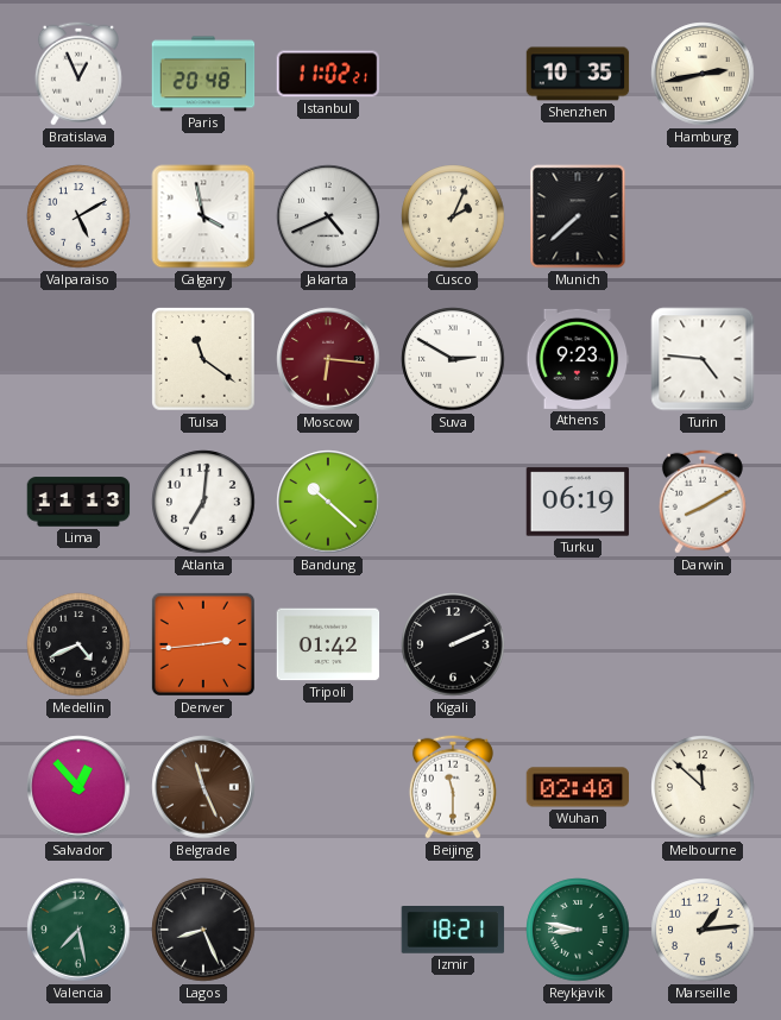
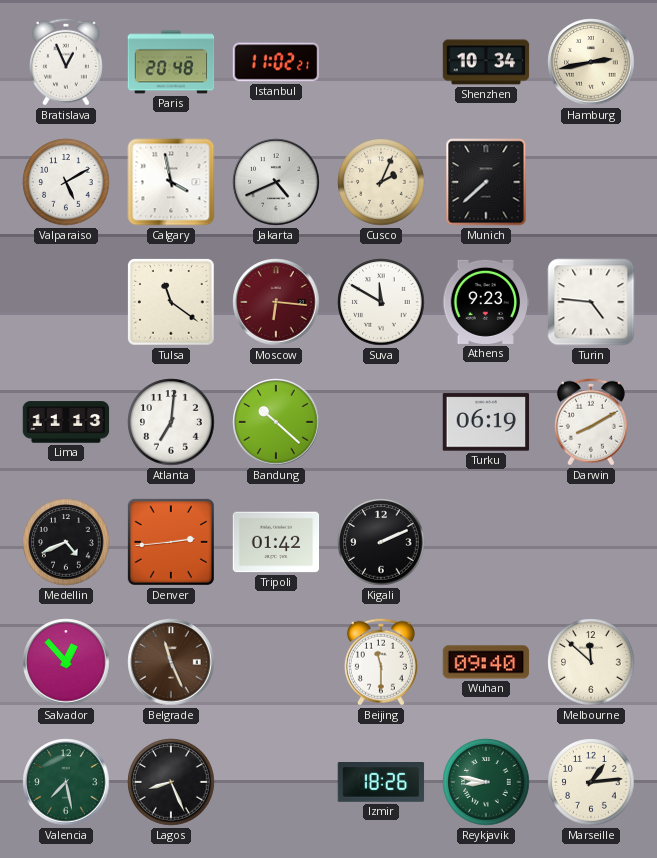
Shenzhen: 10:35 -> 10:34
Suva: 2:50 -> 11:50
Wuhan: 02:40 -> 09:40
Izmir: 18:21 -> 18:26
